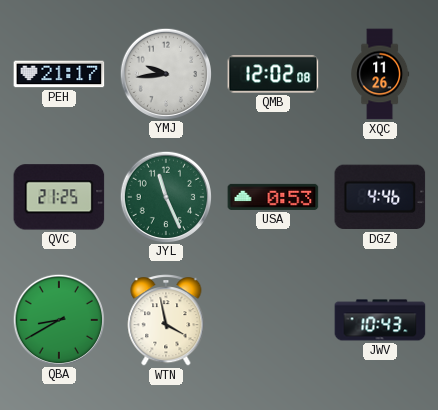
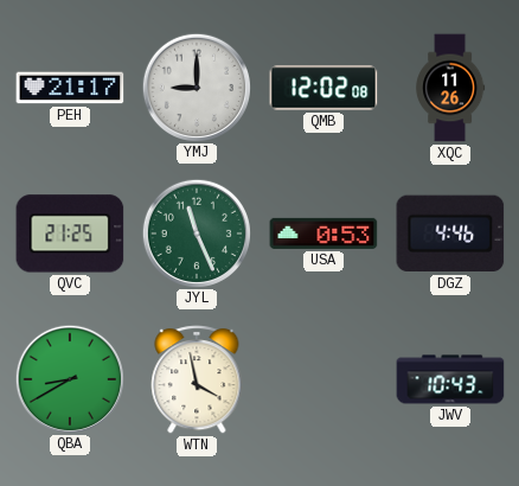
YMJ: 9:44 -> 9:00
